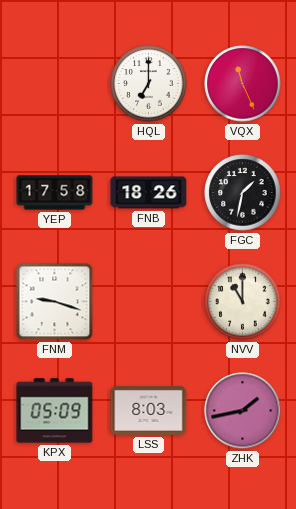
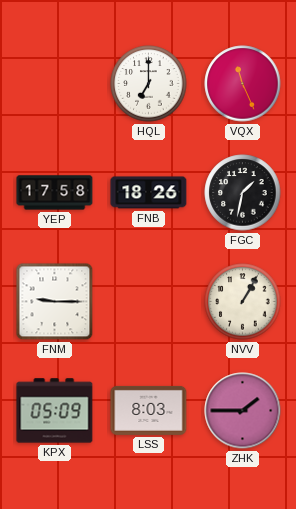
FNM: 9:18 -> 9:15
NVV: 11:00 -> 1:05
ZHK: 1:43 -> 1:45
